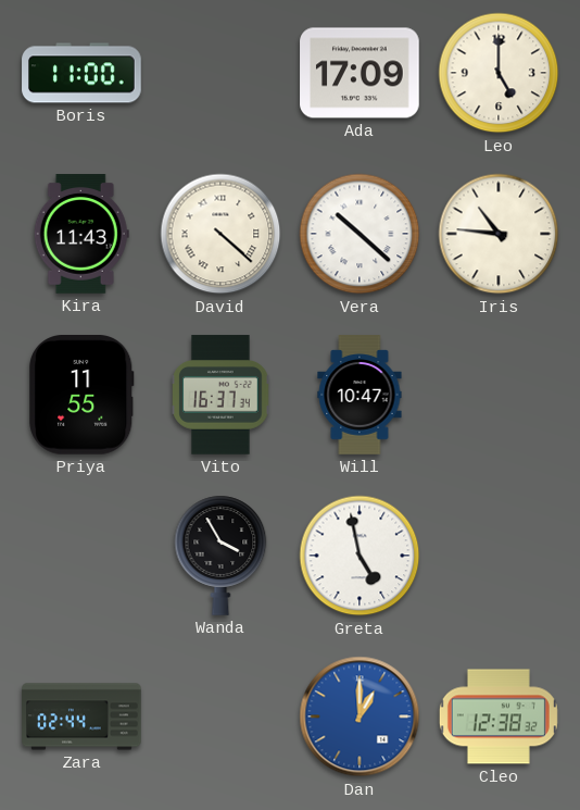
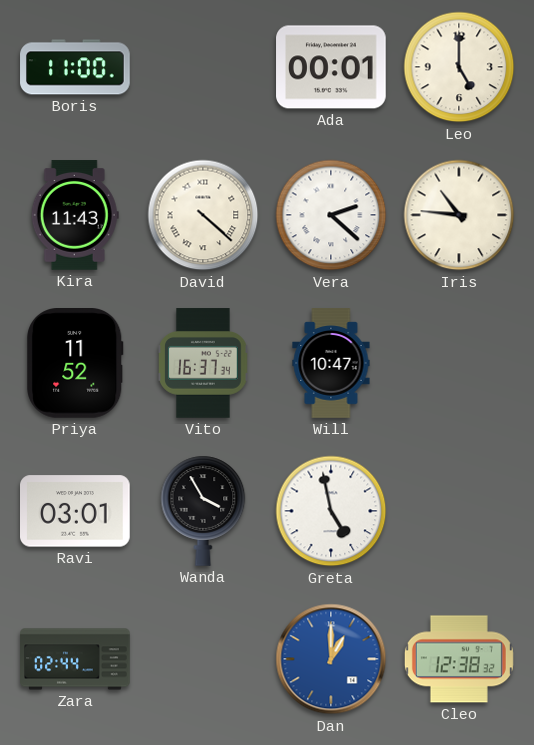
Ada: 17:09 -> 00:01
Vera: 10:22 -> 2:22
Priya: 11:55 -> 11:52
Ravi: none -> 03:01
